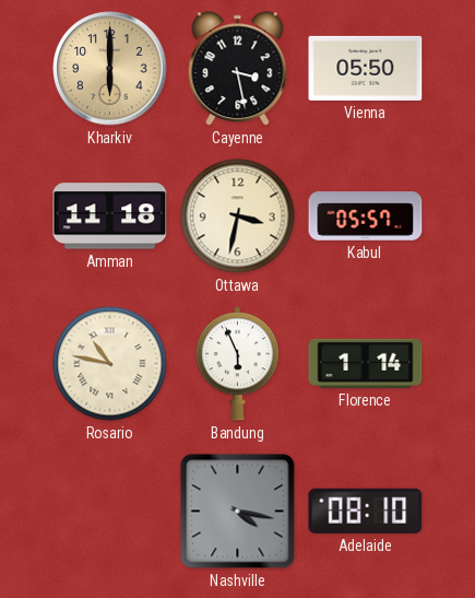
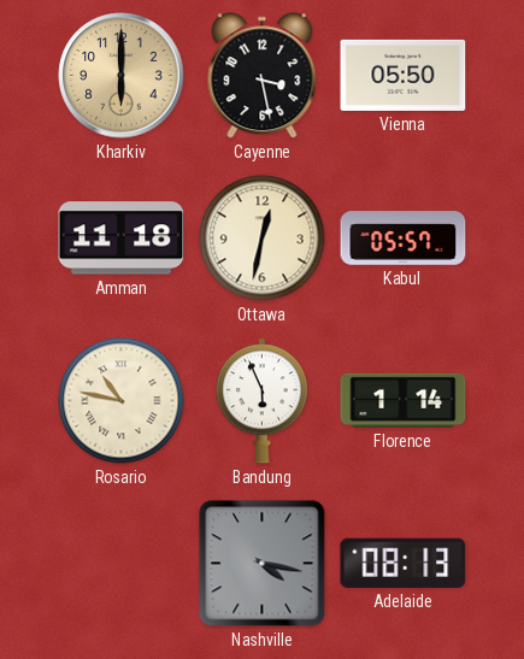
Ottawa: 3:32 -> 12:32
Adelaide: 08:10 -> 08:13
